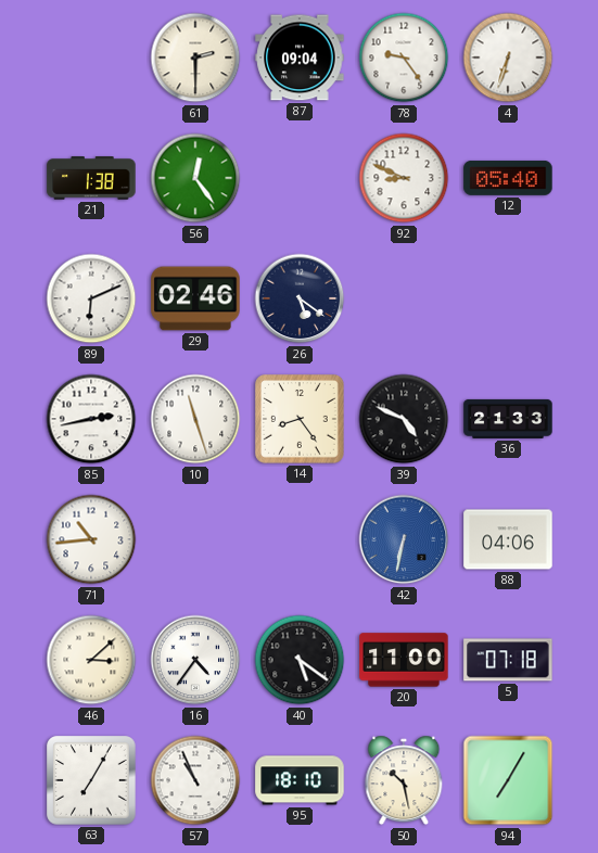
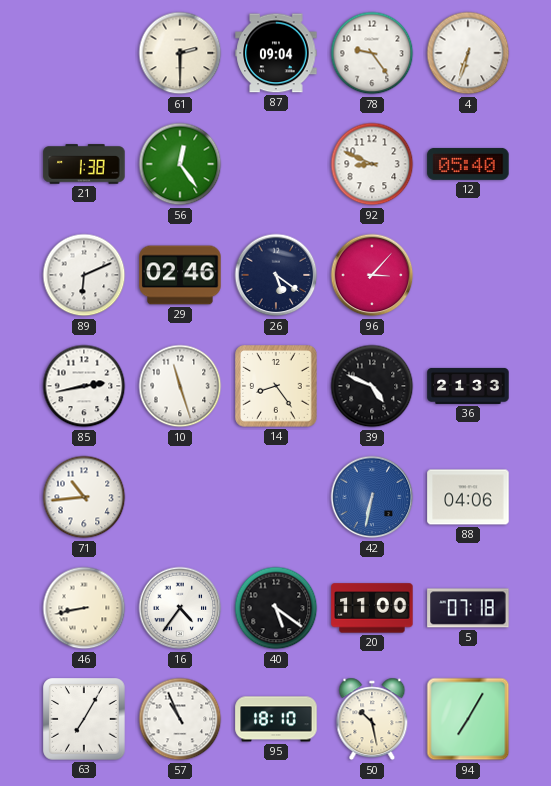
96: none -> 3:07
46: 3:08 -> 8:43
